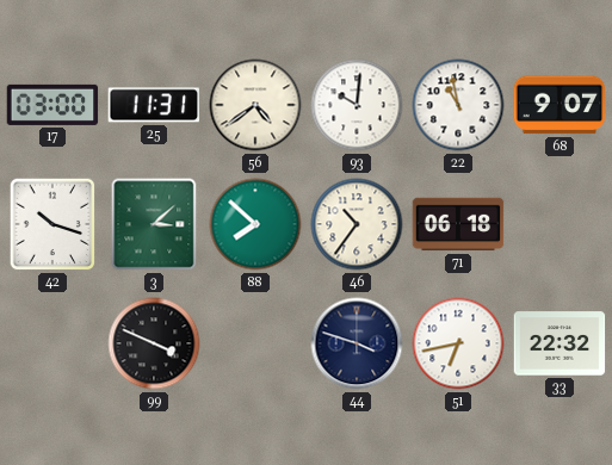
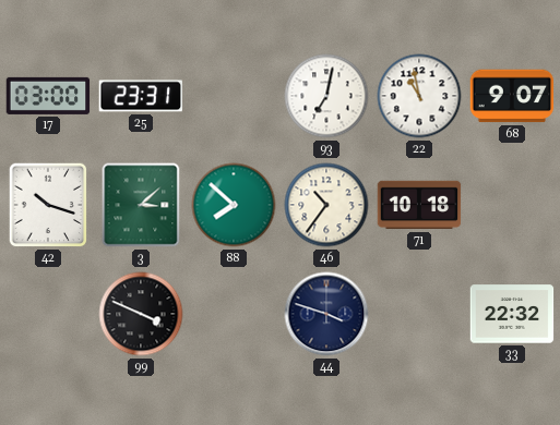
25: 11:31 -> 23:31
56: 4:39 -> none
93: 10:01 -> 7:02
71: 06:18 -> 10:18
51: 6:43 -> none
